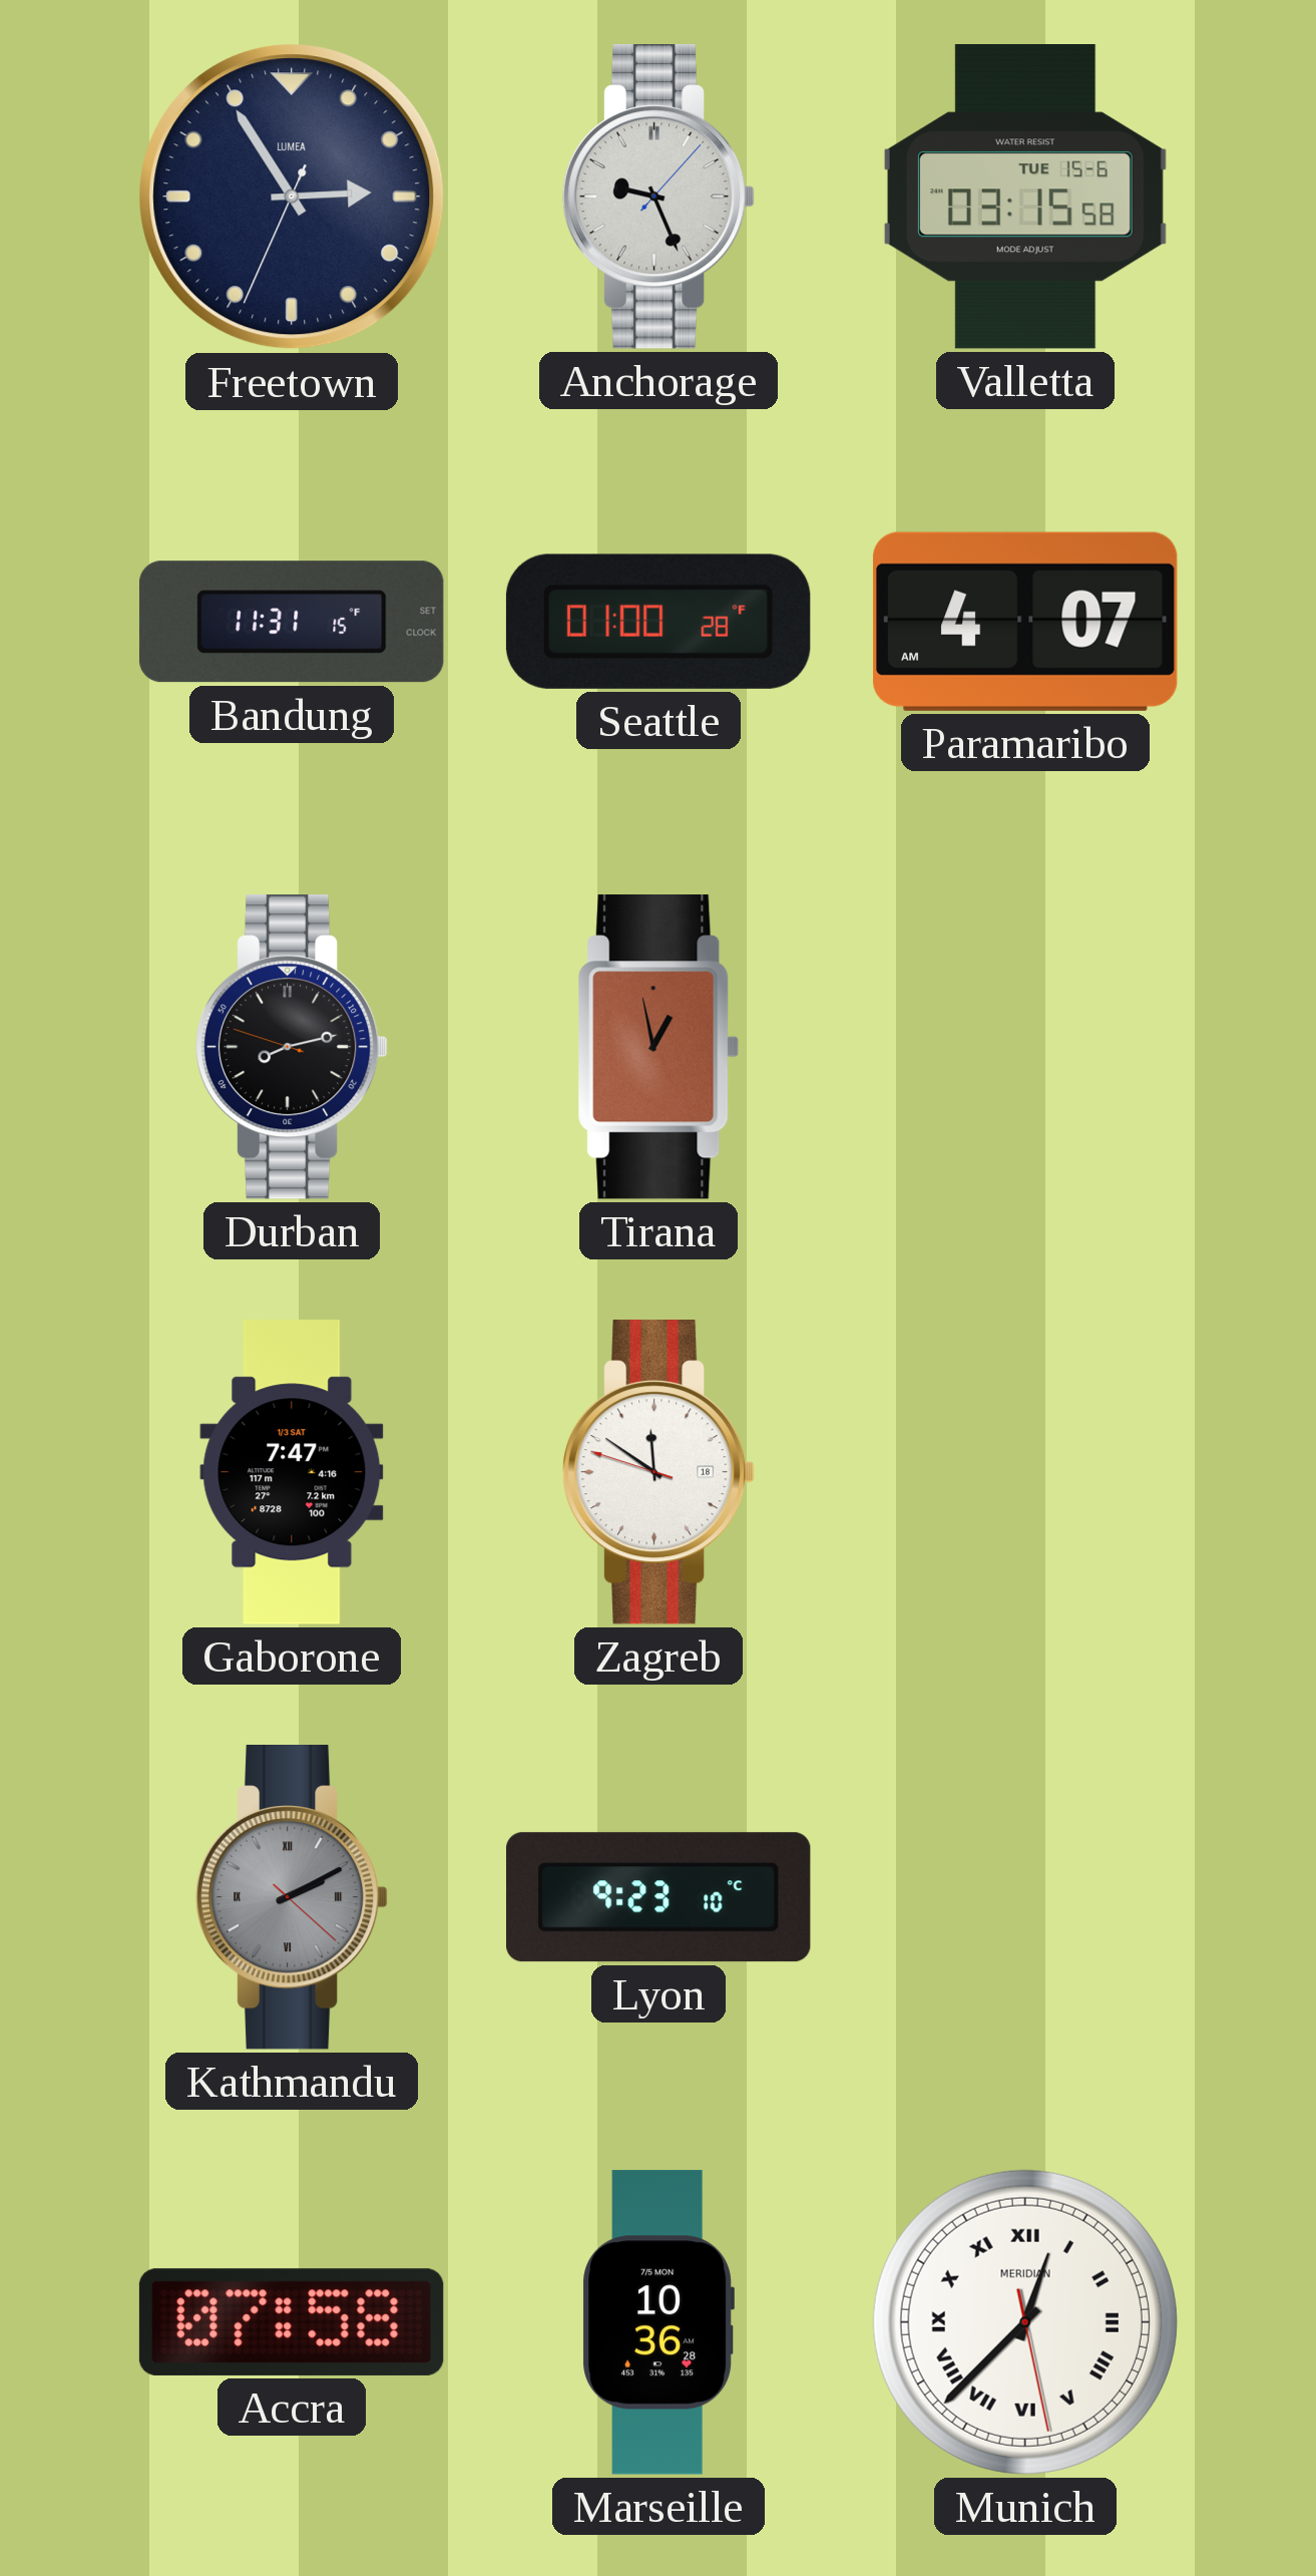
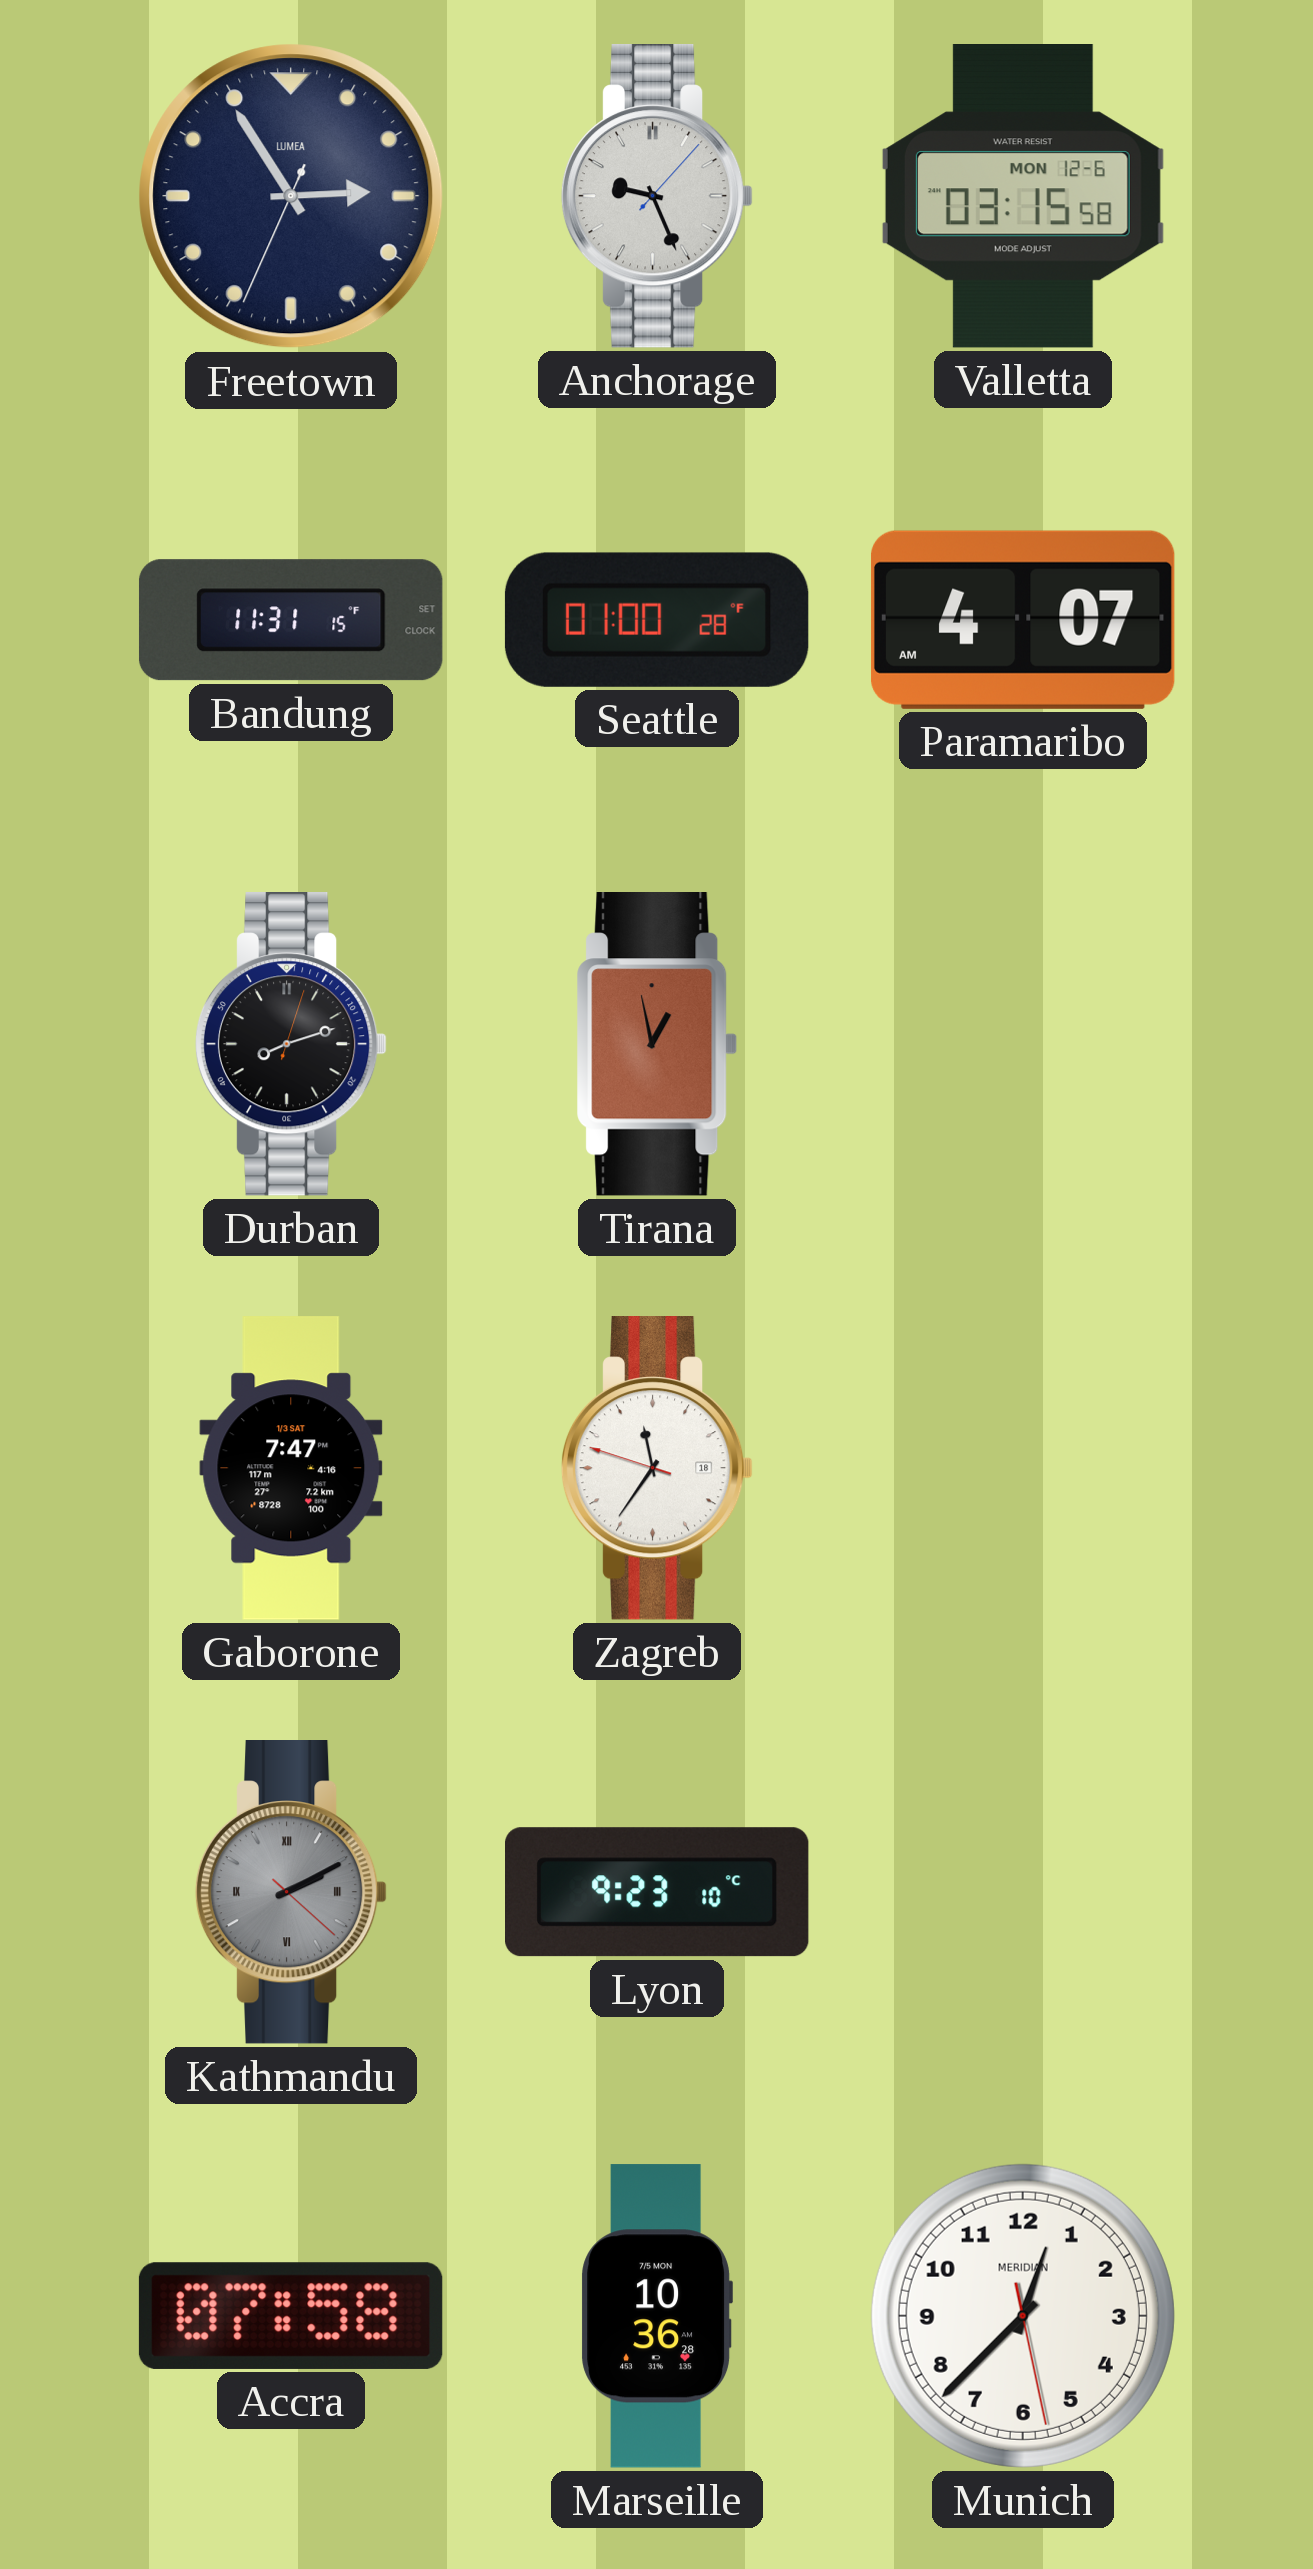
Valletta date: TUE 15-6 -> MON 12-6
Durban: 8:12:48 -> 8:12:03
Zagreb: 11:50 -> 11:35
Munich numerals: Roman -> Arabic
